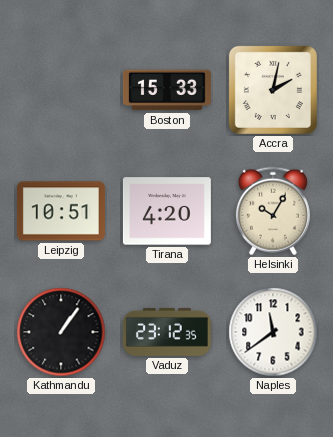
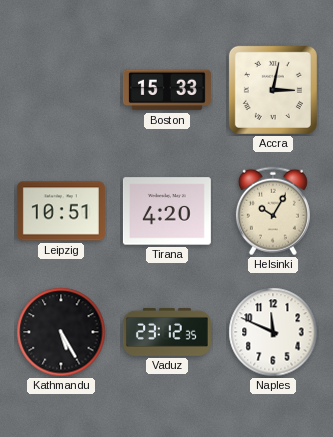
Accra: 2:02 -> 3:02
Kathmandu: 1:06 -> 5:25
Naples: 11:39 -> 11:49
